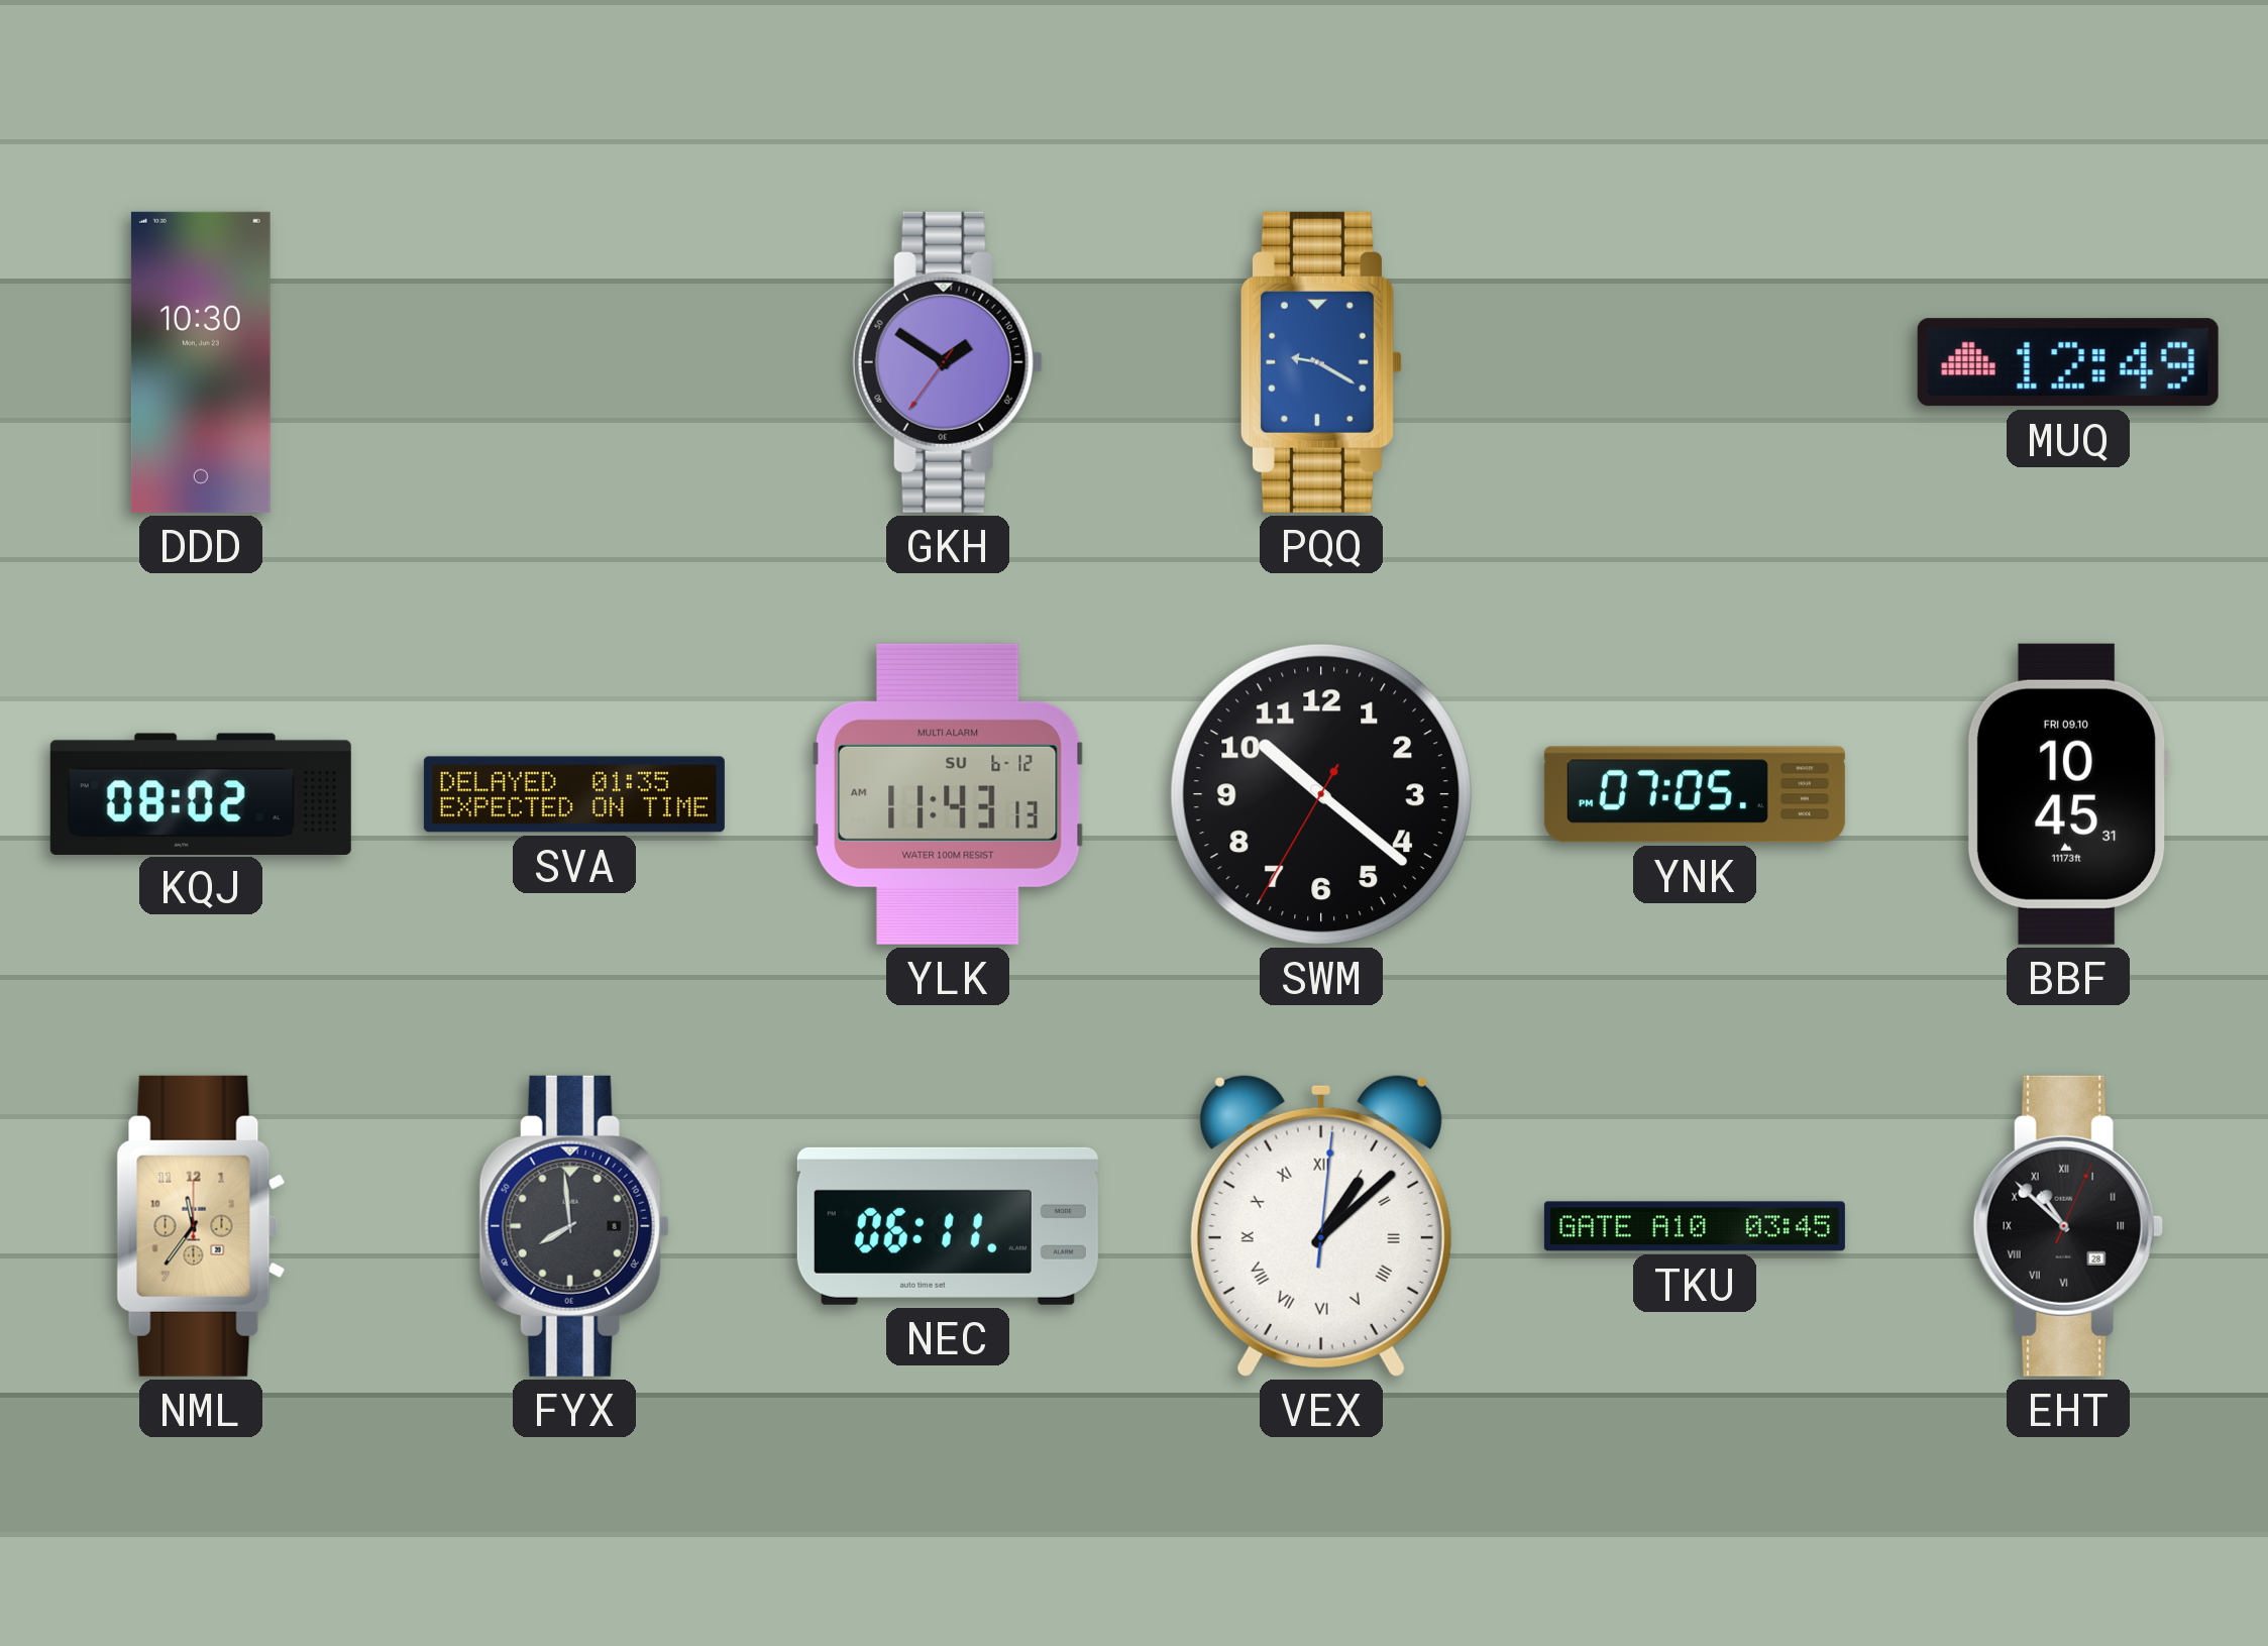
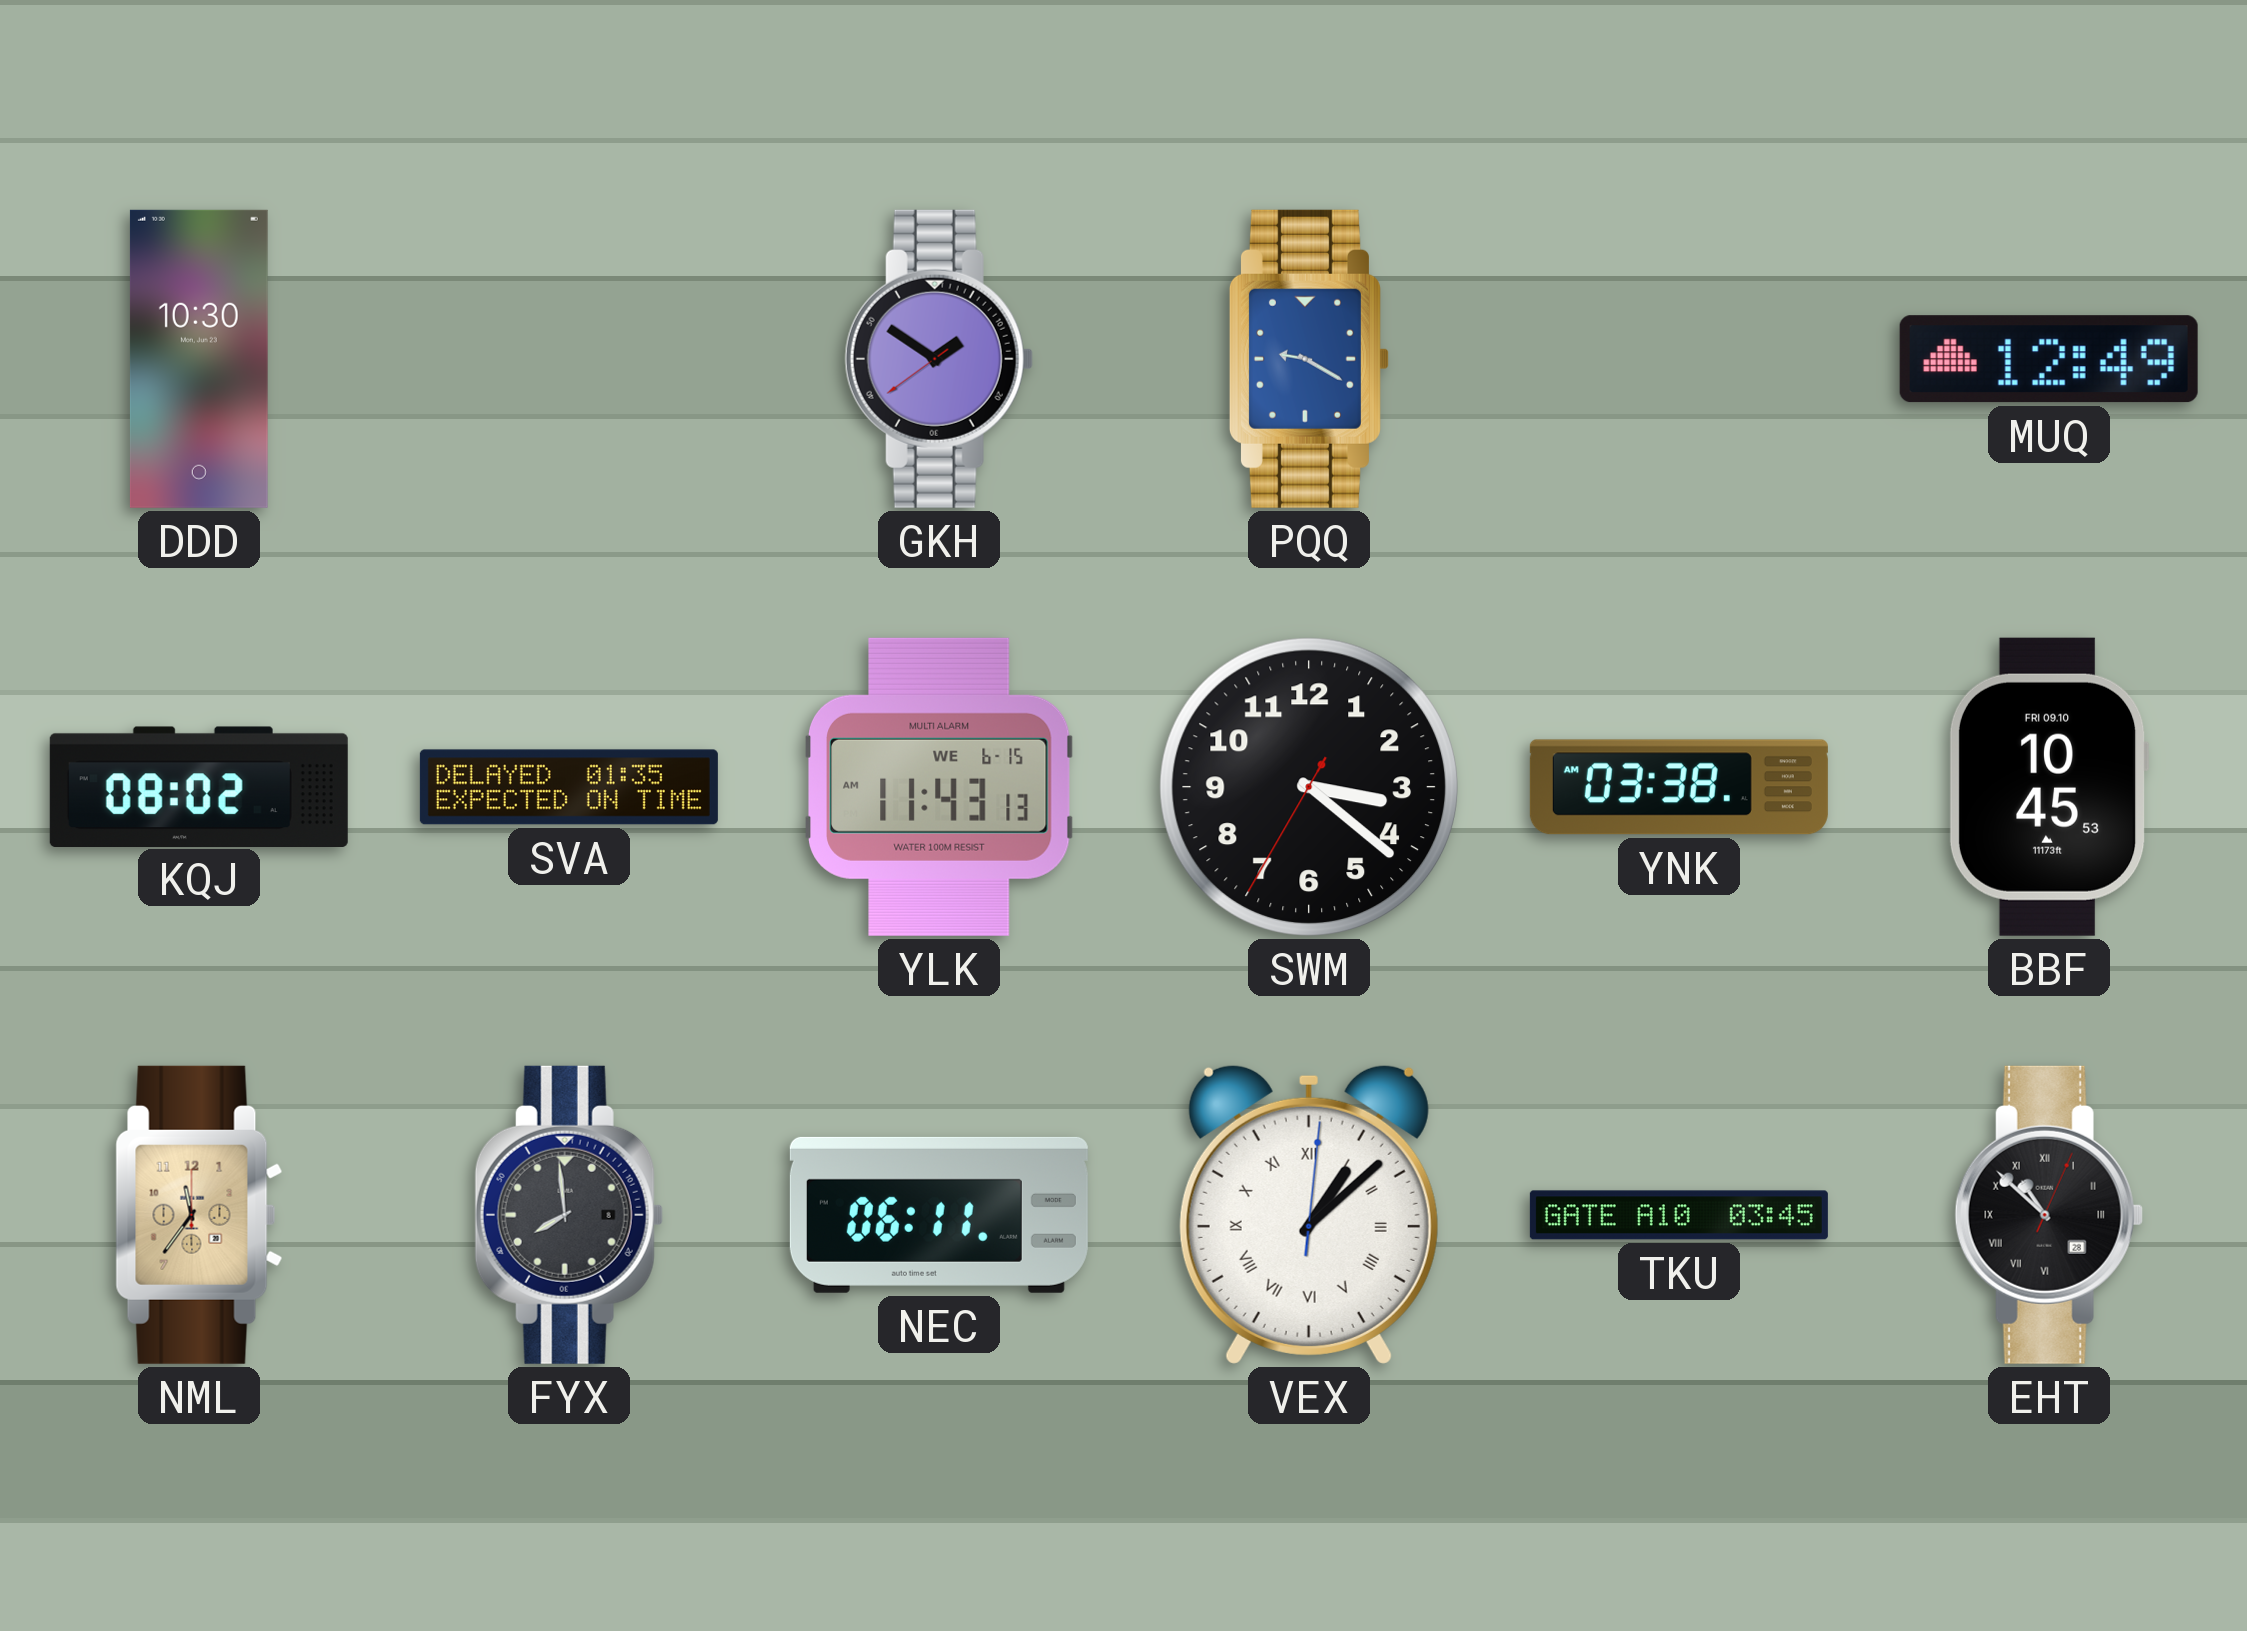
GKH: 1:50:36 -> 1:50:39
YLK date: SU 6-12 -> WE 6-15
SWM: 10:21 -> 3:21
YNK: 07:05 -> 03:38
BBF: 10:45:31 -> 10:45:53
